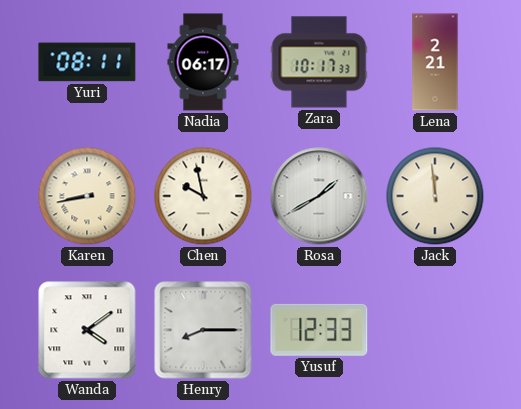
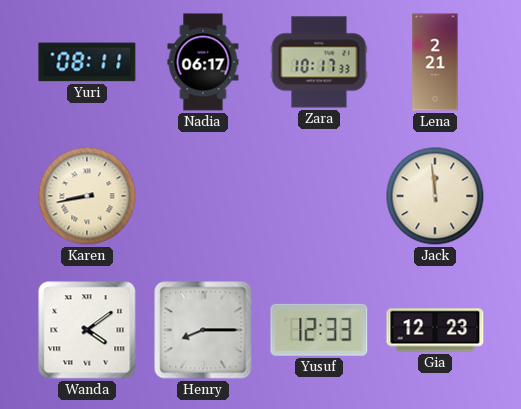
Chen: 9:58 -> none
Rosa: 1:40 -> none
Gia: none -> 12:23
